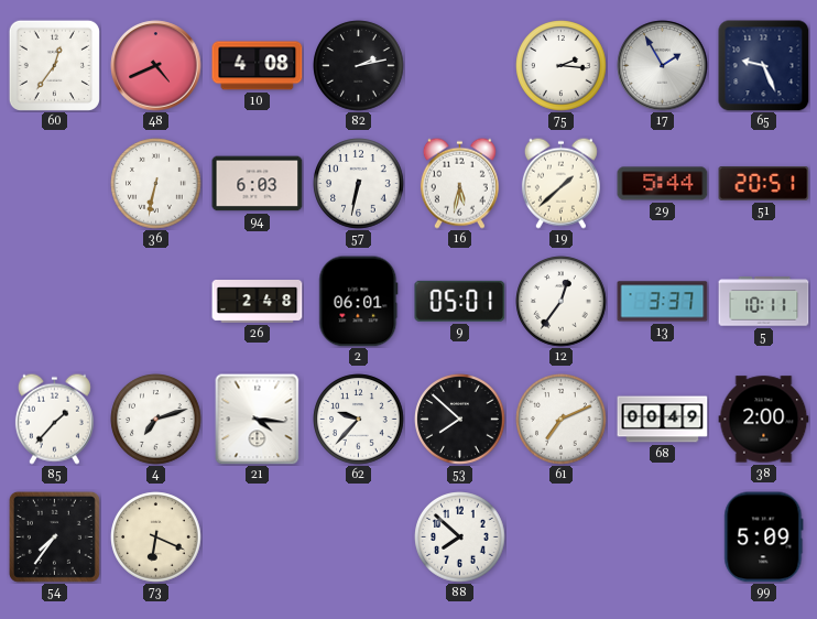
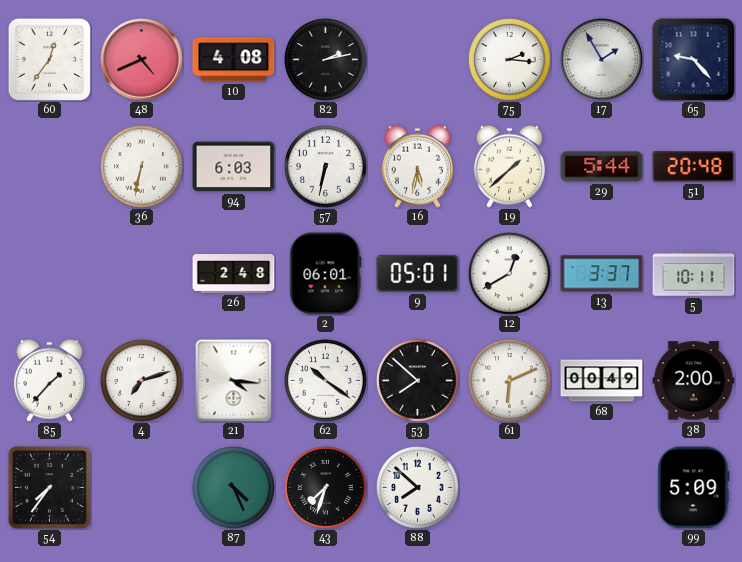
65: 9:26 -> 9:23
51: 20:51 -> 20:48
12: 12:36 -> 12:40
62: 9:37 -> 10:21
61: 7:11 -> 6:11
73: 6:19 -> none
87: none -> 4:26
43: none -> 7:33
